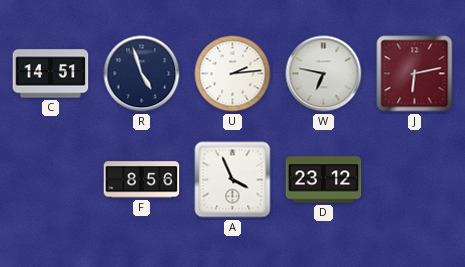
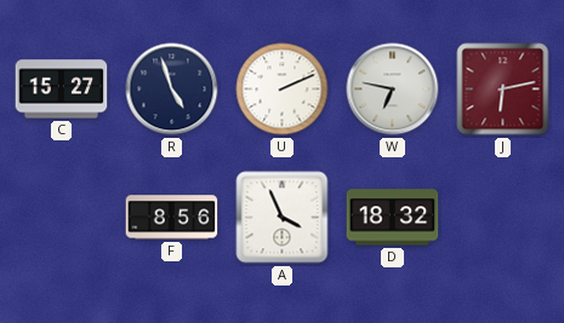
C: 14:51 -> 15:27
U: 2:14 -> 2:11
D: 23:12 -> 18:32
